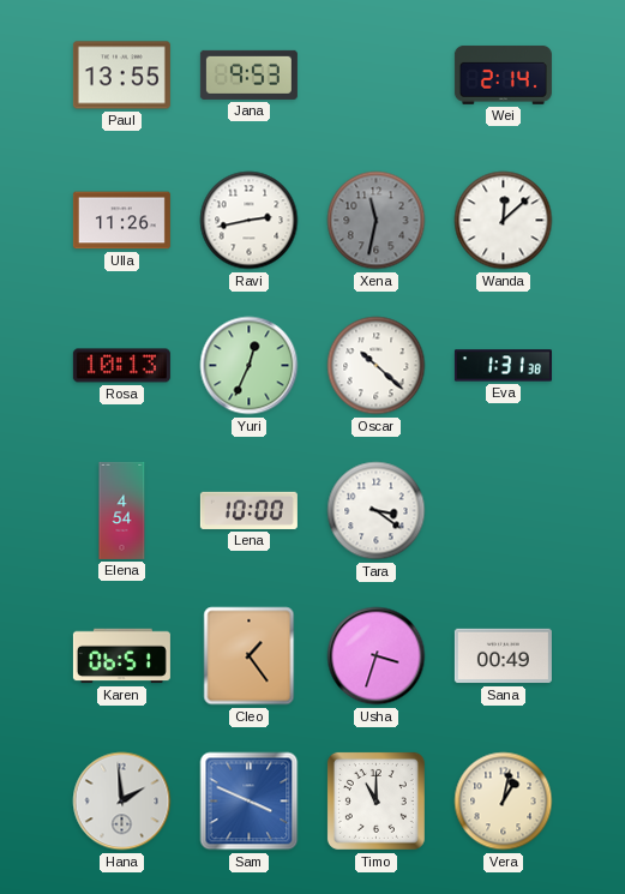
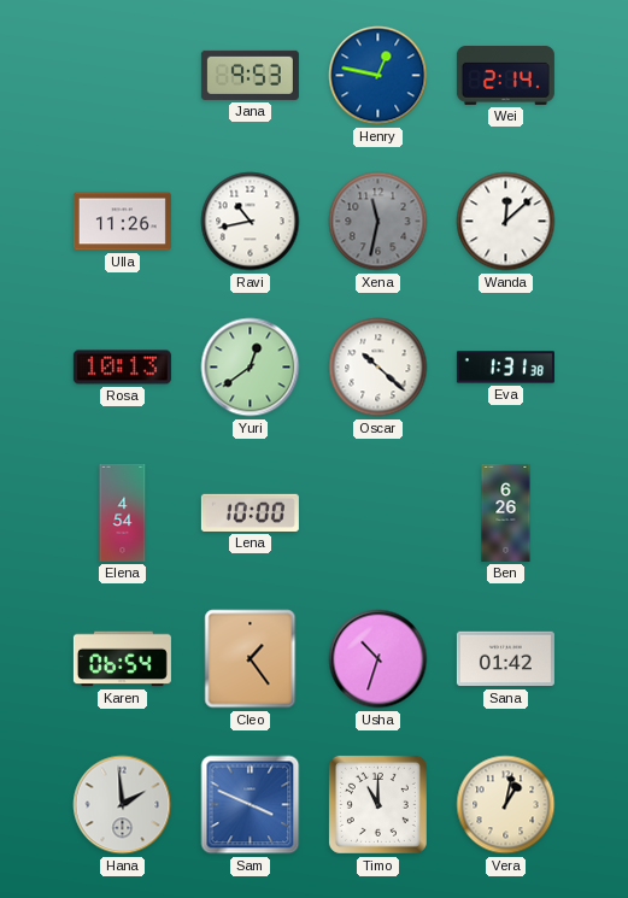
Paul: 13:55 -> none
Henry: none -> 12:47
Ravi: 2:43 -> 10:43
Yuri: 12:34 -> 12:39
Tara: 3:21 -> none
Ben: none -> 6:26
Karen: 06:51 -> 06:54
Usha: 3:33 -> 10:33
Sana: 00:49 -> 01:42
